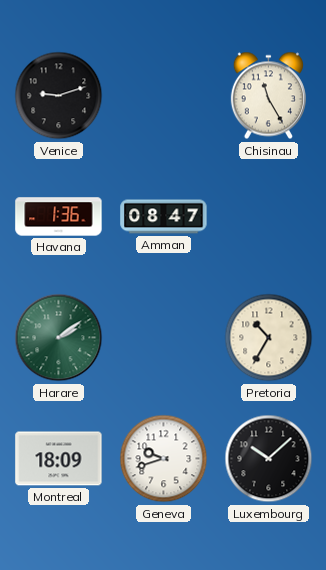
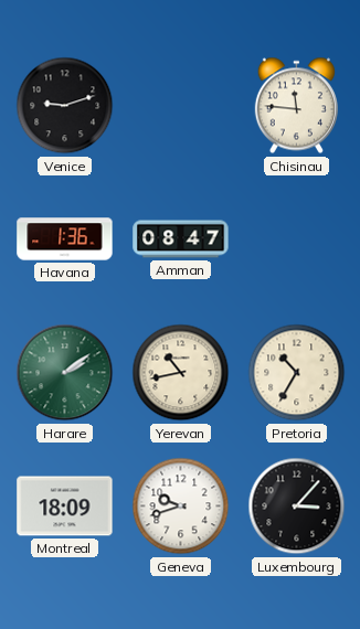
Chisinau: 11:25 -> 11:46
Yerevan: none -> 10:43
Luxembourg: 10:08 -> 3:07
